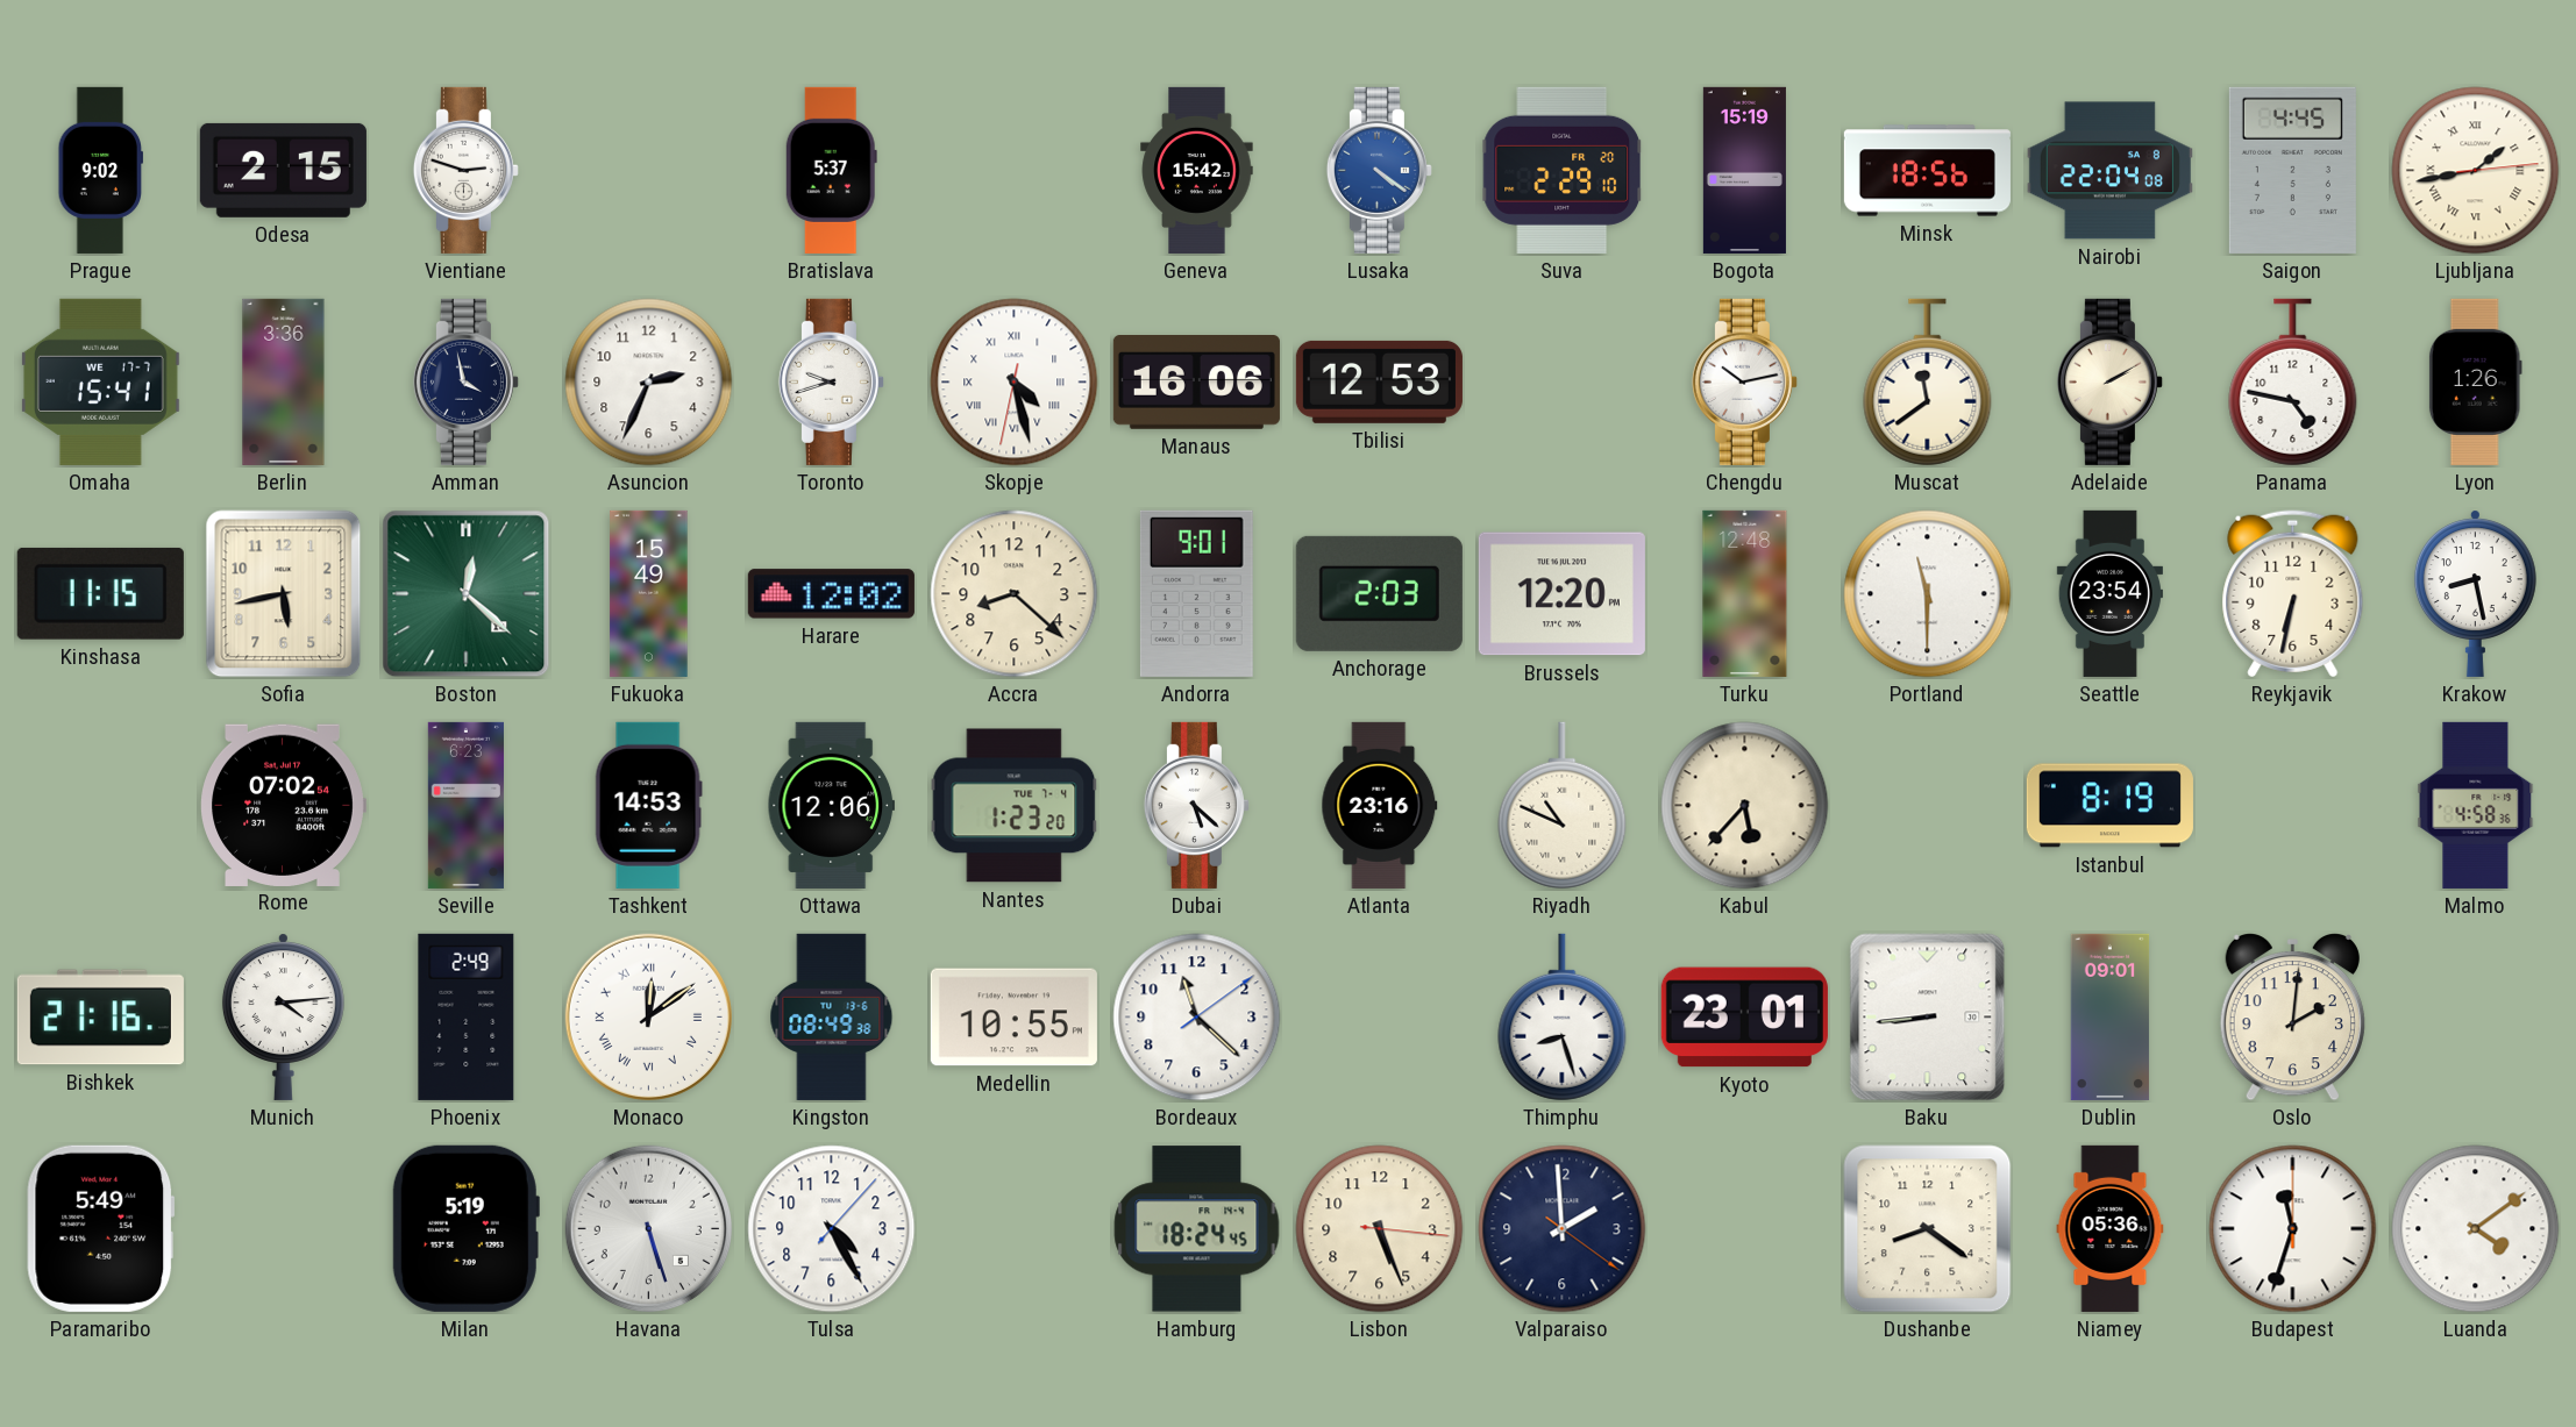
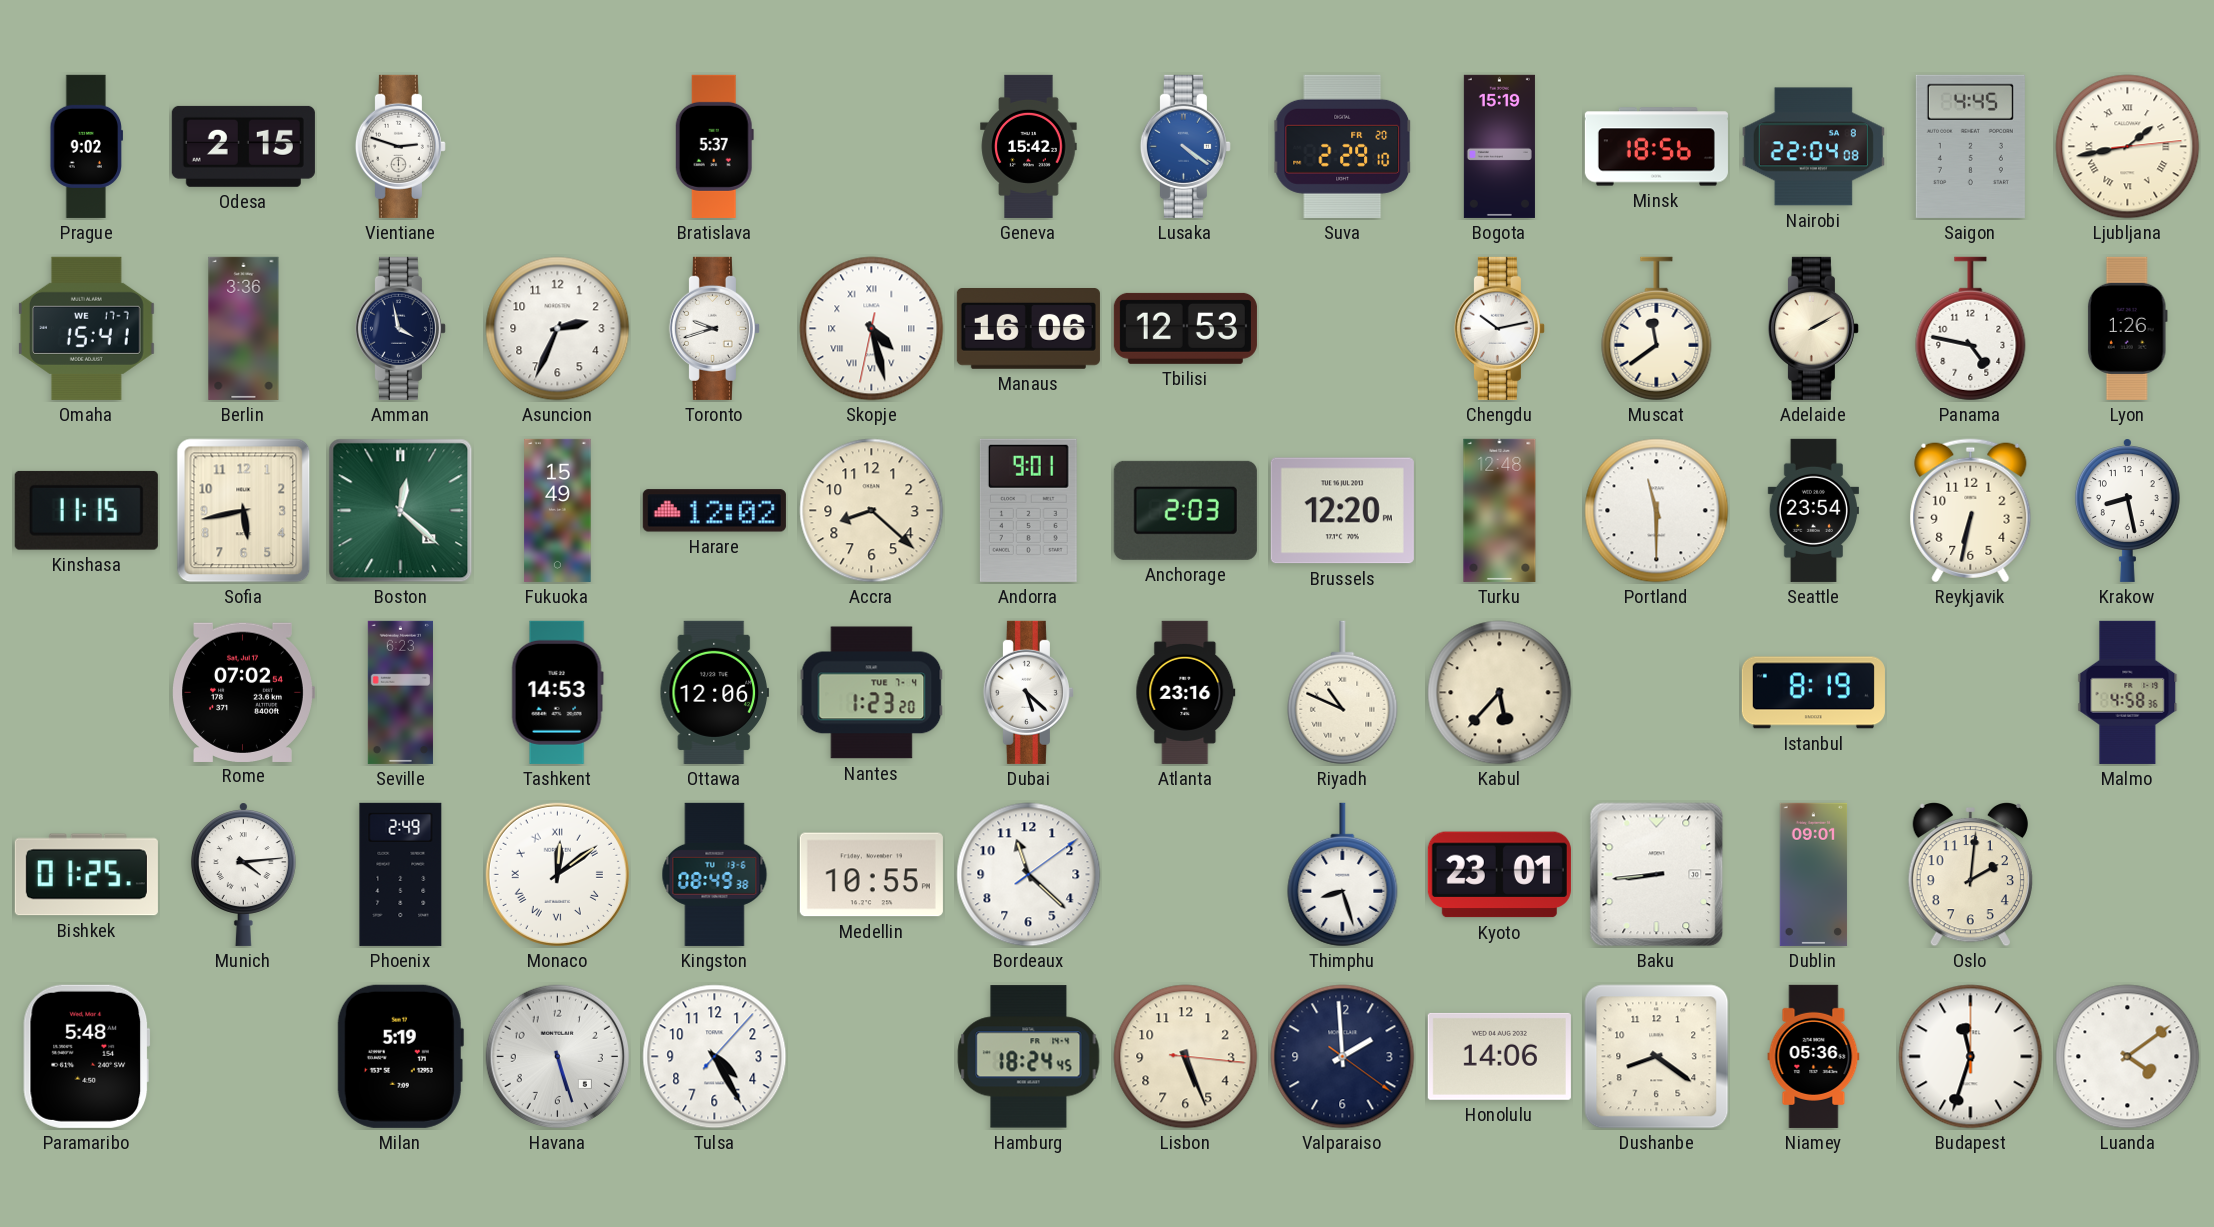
Bishkek: 21:16 -> 01:25
Paramaribo: 5:49 -> 5:48
Honolulu: none -> 14:06
